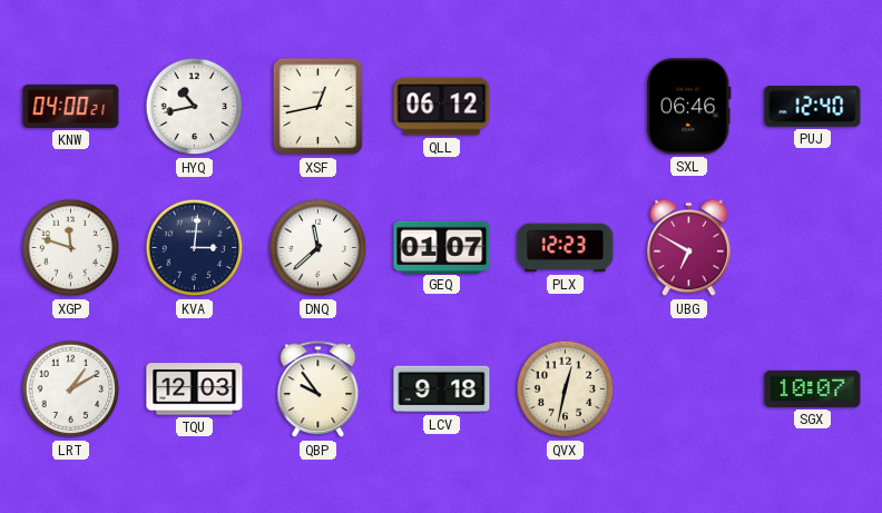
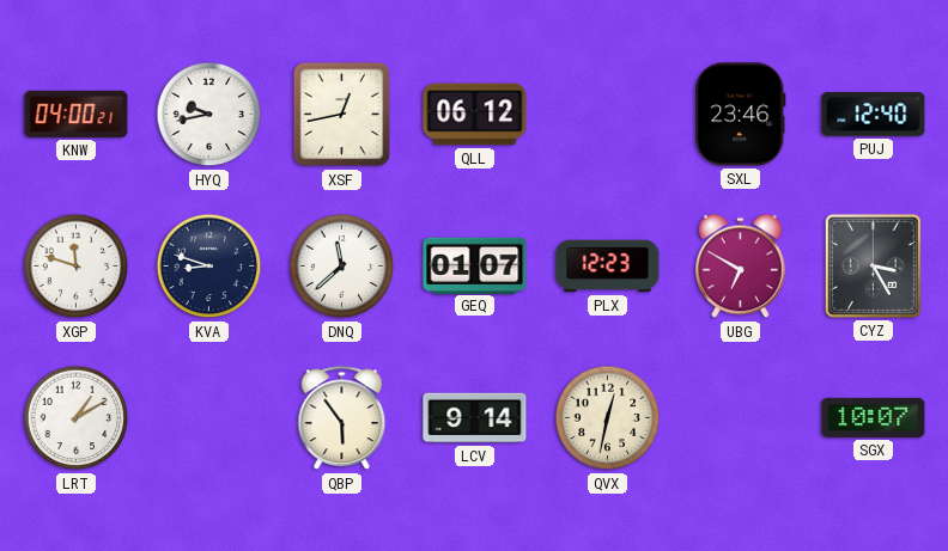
HYQ: 10:43 -> 9:43
SXL: 06:46 -> 23:46
KVA: 3:01 -> 8:48
CYZ: none -> 3:25
TQU: 12:03 -> none
QBP: 9:54 -> 5:54
LCV: 9:18 -> 9:14
